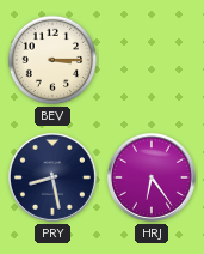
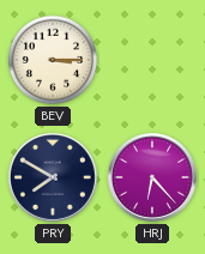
PRY: 8:28 -> 7:50
HRJ: 6:24 -> 6:23
